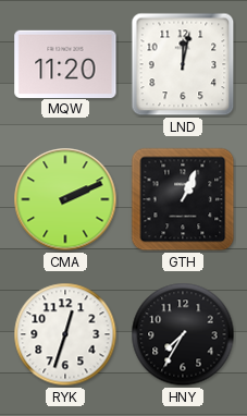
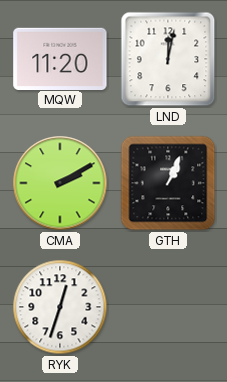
CMA: 2:11 -> 2:10
HNY: 7:35 -> none
